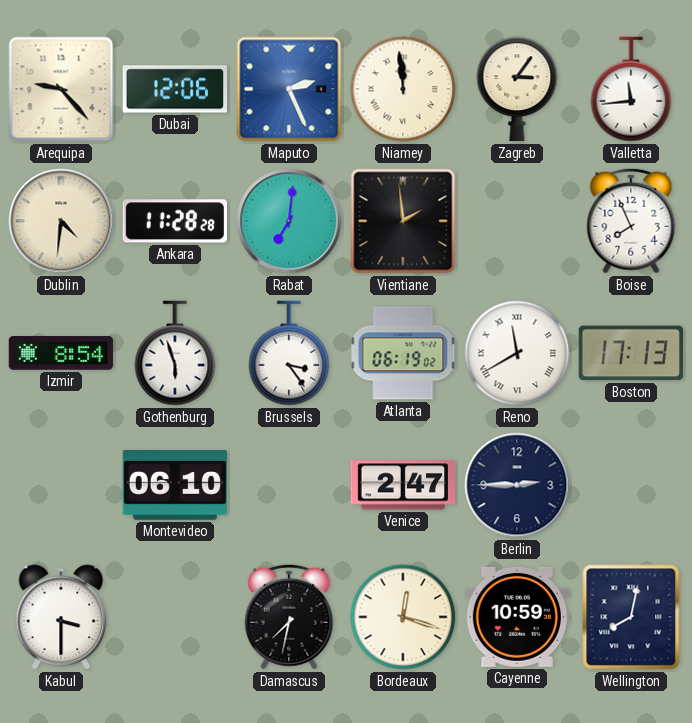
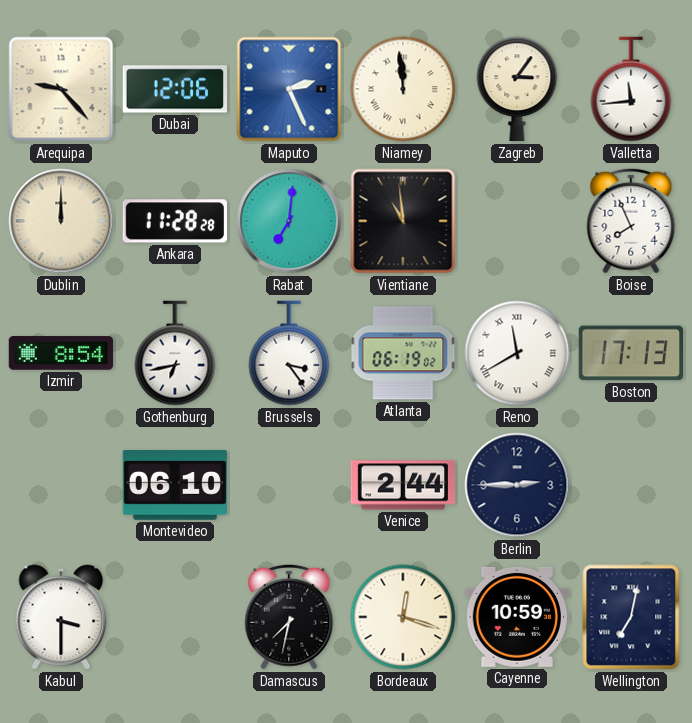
Dublin: 4:31 -> 12:00
Vientiane: 1:59 -> 10:59
Gothenburg: 5:57 -> 6:43
Venice: 2:47 -> 2:44
Wellington: 8:02 -> 7:02
